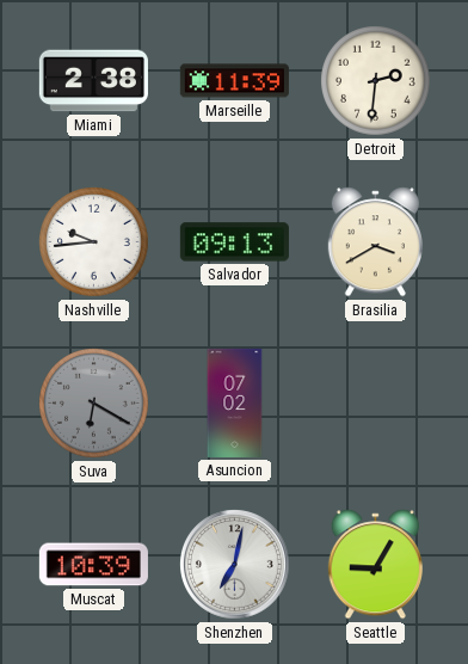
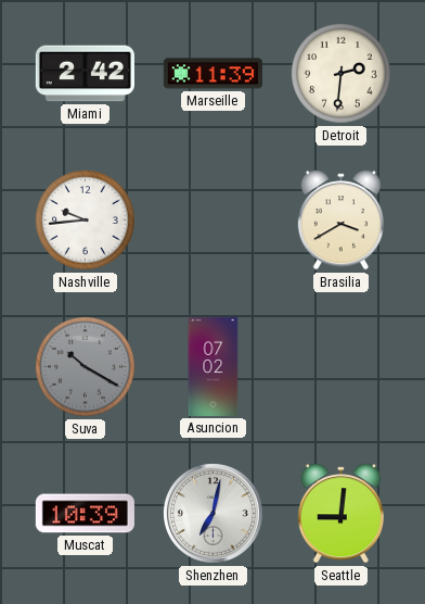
Miami: 2:38 -> 2:42
Salvador: 09:13 -> none
Suva: 6:20 -> 10:20
Seattle: 9:05 -> 9:01
